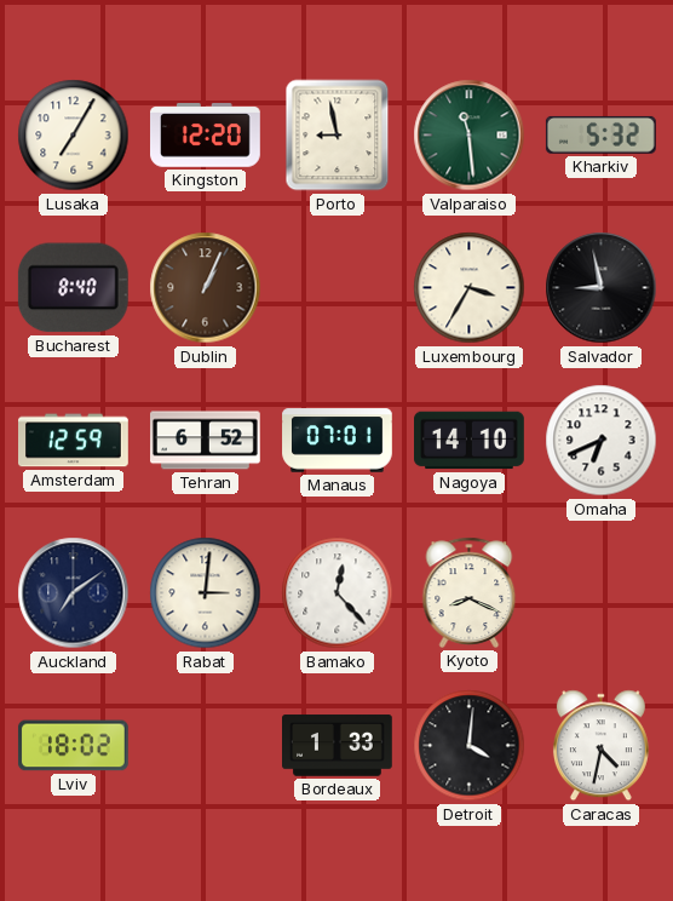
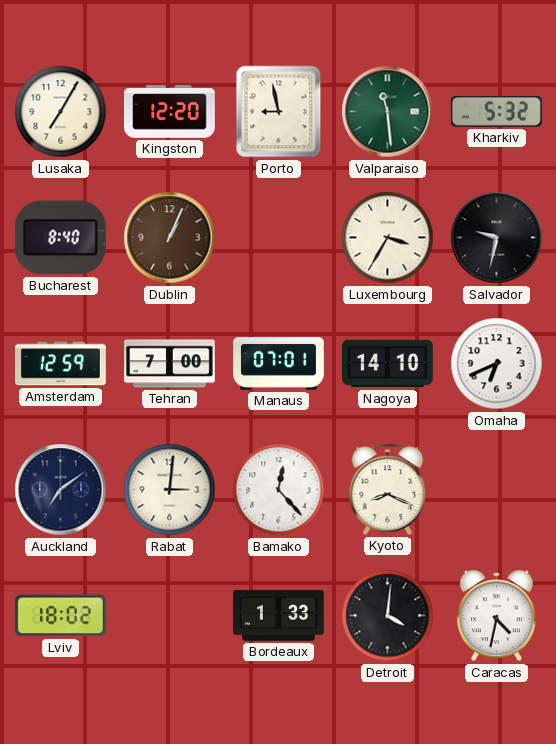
Salvador: 8:58 -> 9:32
Tehran: 6:52 -> 7:00
